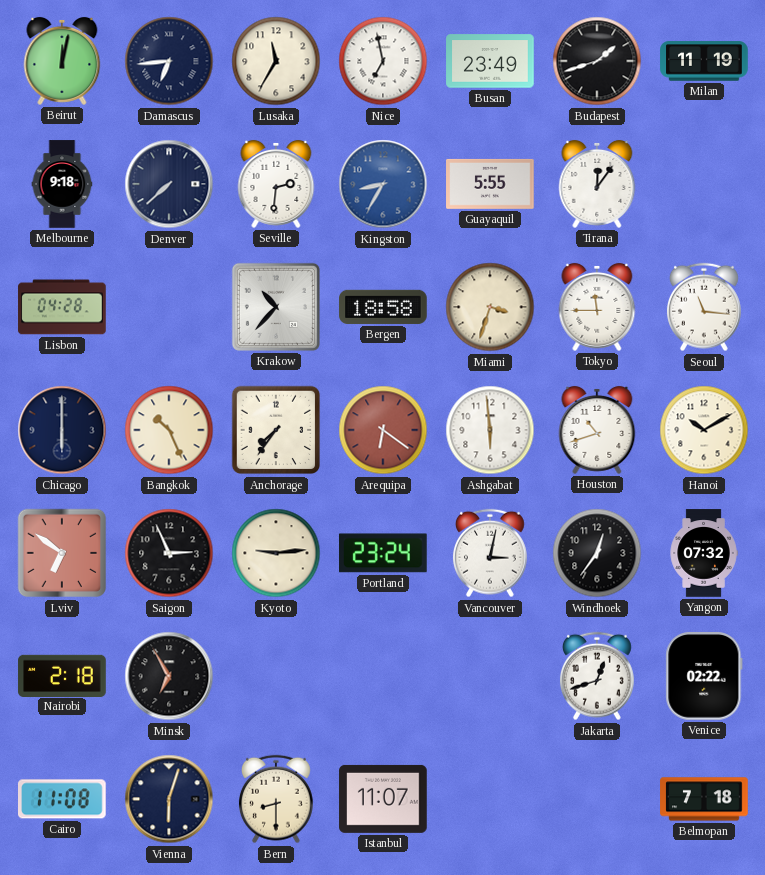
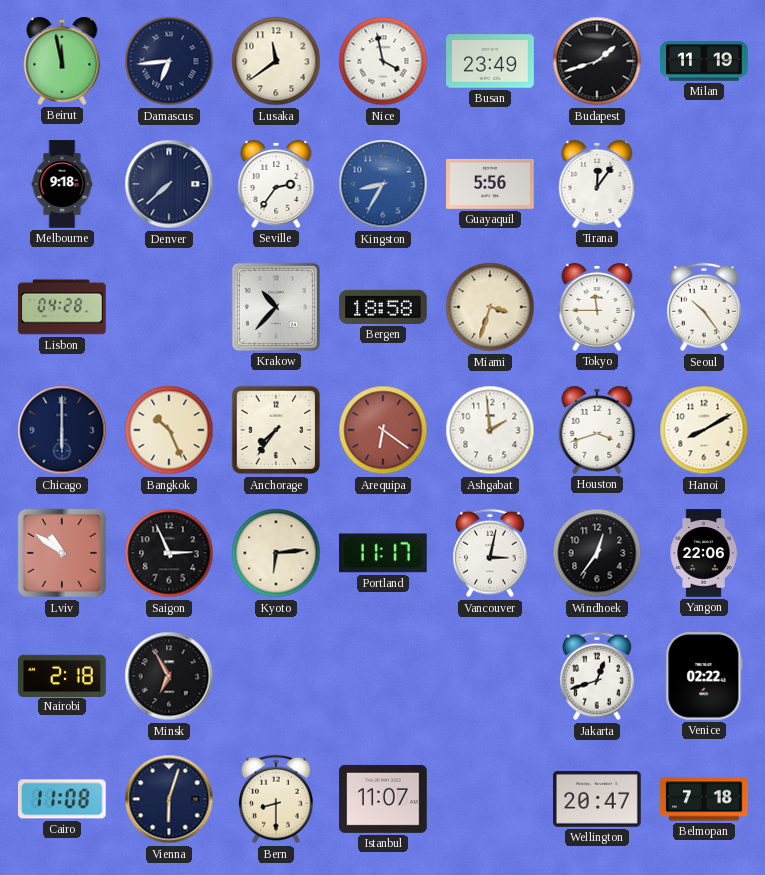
Beirut: 12:02 -> 11:58
Lusaka: 11:35 -> 11:39
Nice: 6:58 -> 3:58
Seville: 2:31 -> 2:36
Guayaquil: 5:55 -> 5:56
Seoul: 11:16 -> 10:24
Ashgabat: 5:59 -> 1:59
Houston: 10:42 -> 3:42
Hanoi: 10:10 -> 8:10
Lviv: 6:51 -> 10:51
Kyoto: 9:14 -> 6:14
Portland: 23:24 -> 11:17
Yangon: 07:32 -> 22:06
Wellington: none -> 20:47
